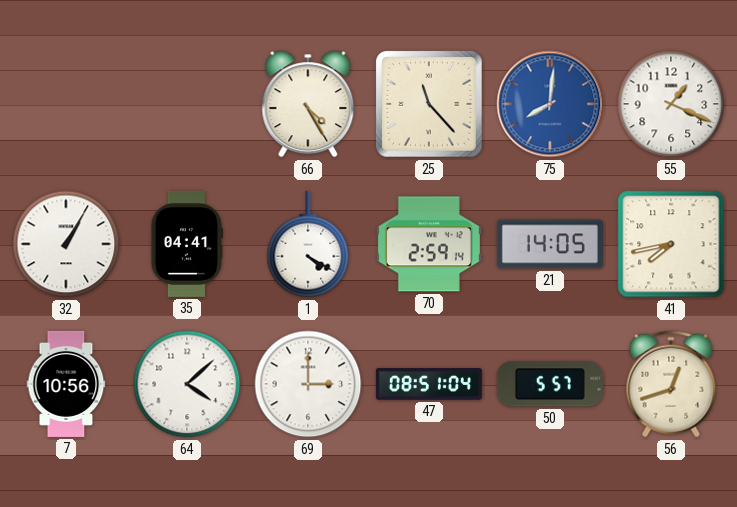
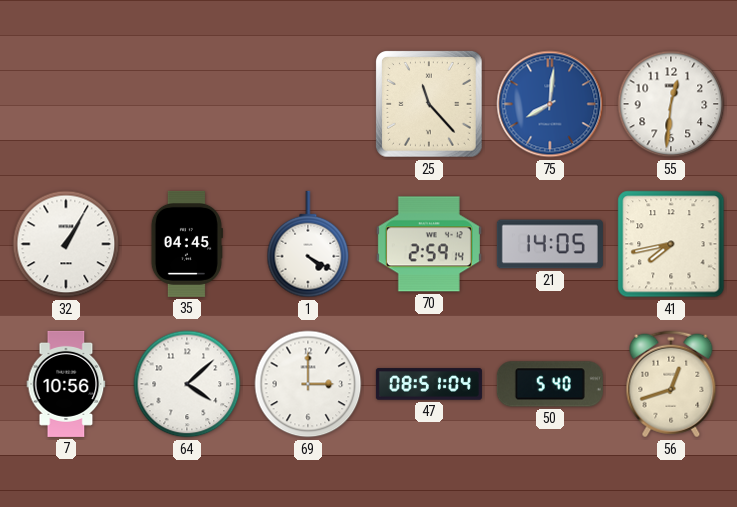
66: 4:25 -> none
55: 1:19 -> 12:31
35: 04:41 -> 04:45
50: 5:57 -> 5:40
